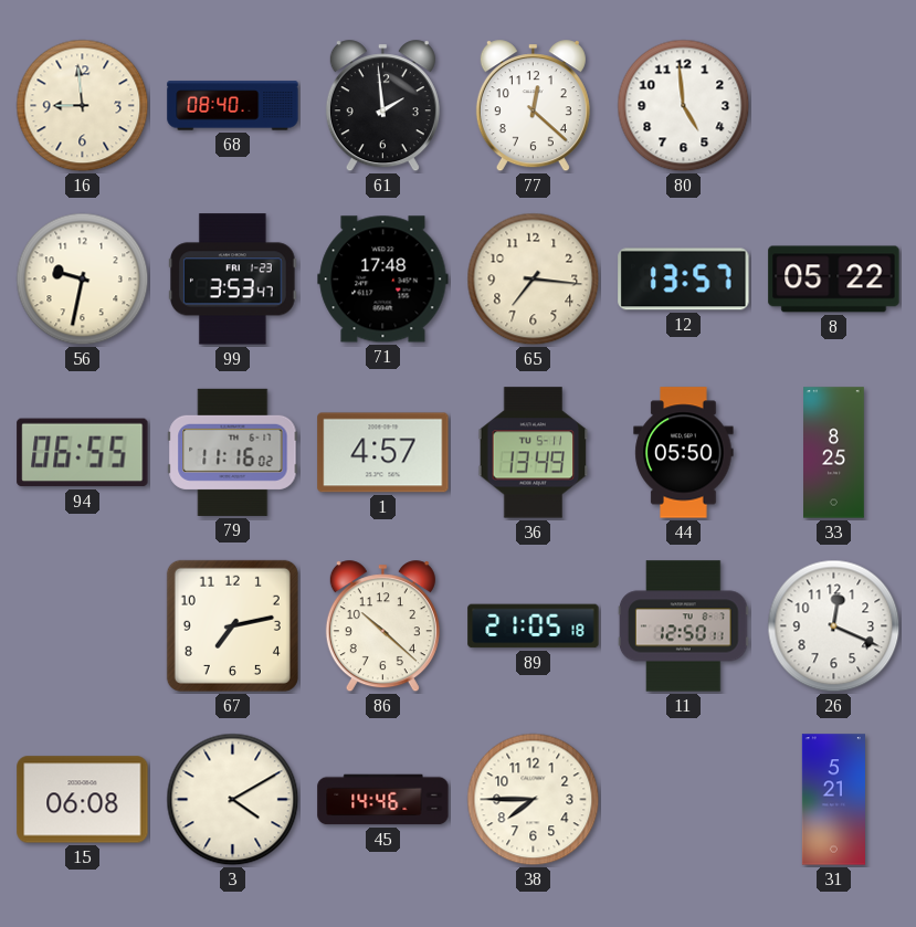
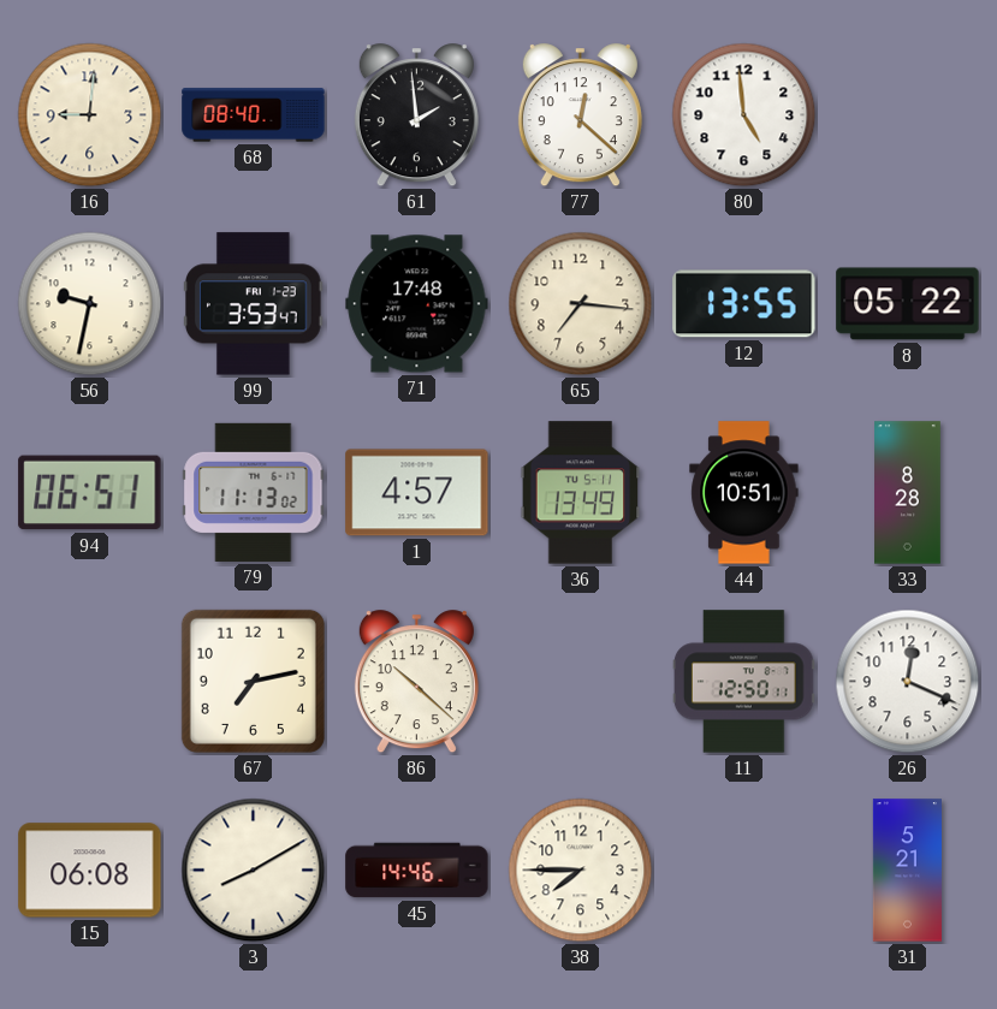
16: 8:59 -> 9:01
12: 13:57 -> 13:55
94: 06:55 -> 06:51
79: 11:16 -> 11:13
44: 05:50 -> 10:51
33: 8:25 -> 8:28
89: 21:05 -> none
3: 4:10 -> 8:10
